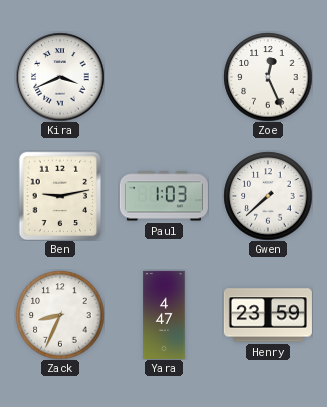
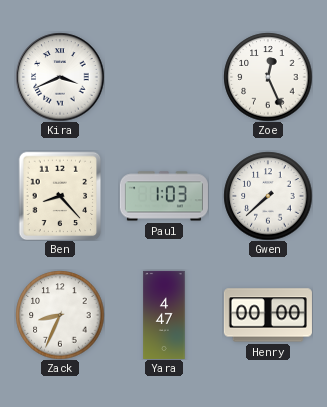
Ben: 9:13 -> 8:23
Henry: 23:59 -> 00:00
